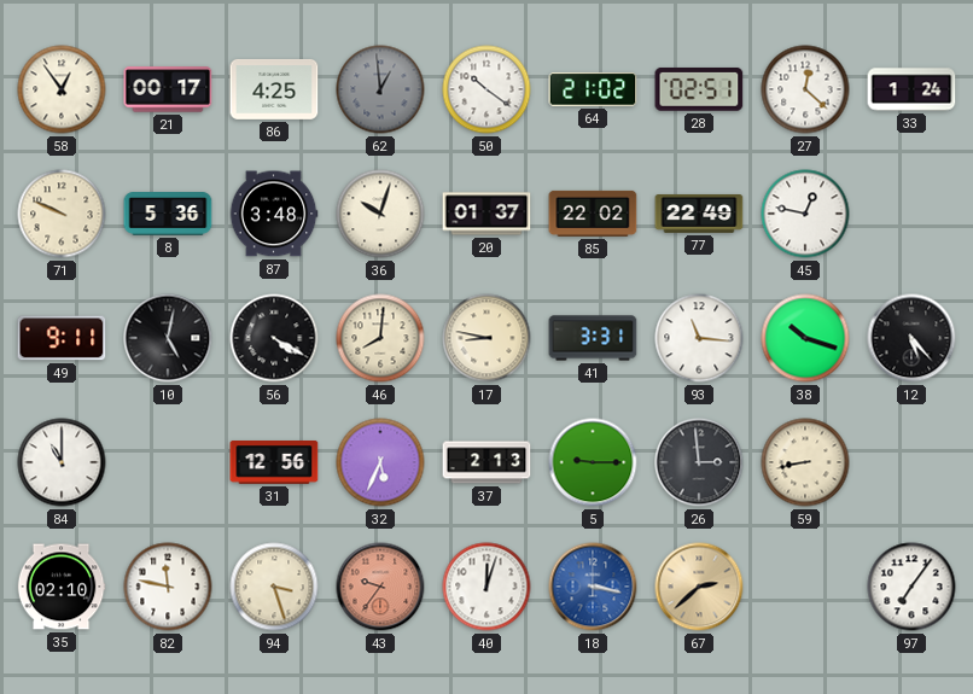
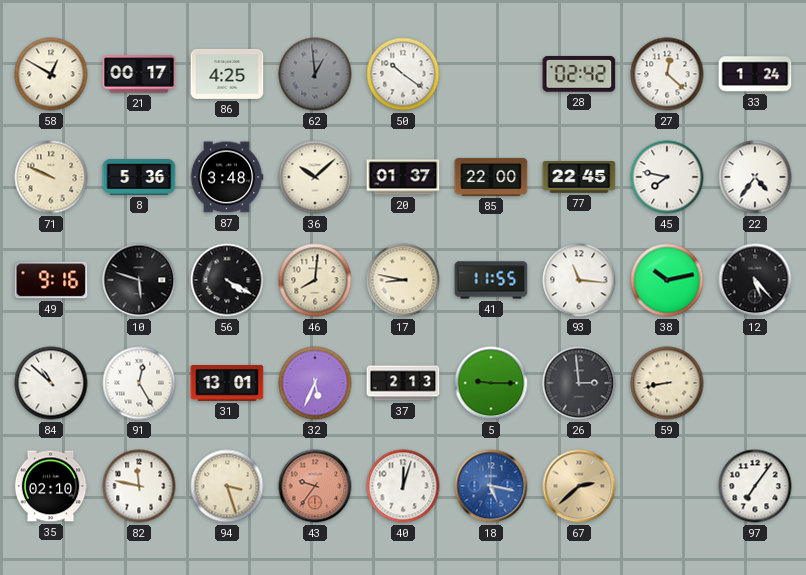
58: 12:54 -> 12:50
64: 21:02 -> none
28: 02:51 -> 02:42
36: 10:03 -> 10:08
85: 22:02 -> 22:00
77: 22:49 -> 22:45
45: 12:47 -> 7:47
22: none -> 4:36
49: 9:11 -> 9:16
10: 5:02 -> 5:48
41: 3:31 -> 11:55
38: 10:18 -> 10:13
84: 11:00 -> 10:52
91: none -> 12:25
31: 12:56 -> 13:01
18: 3:17 -> 5:17
